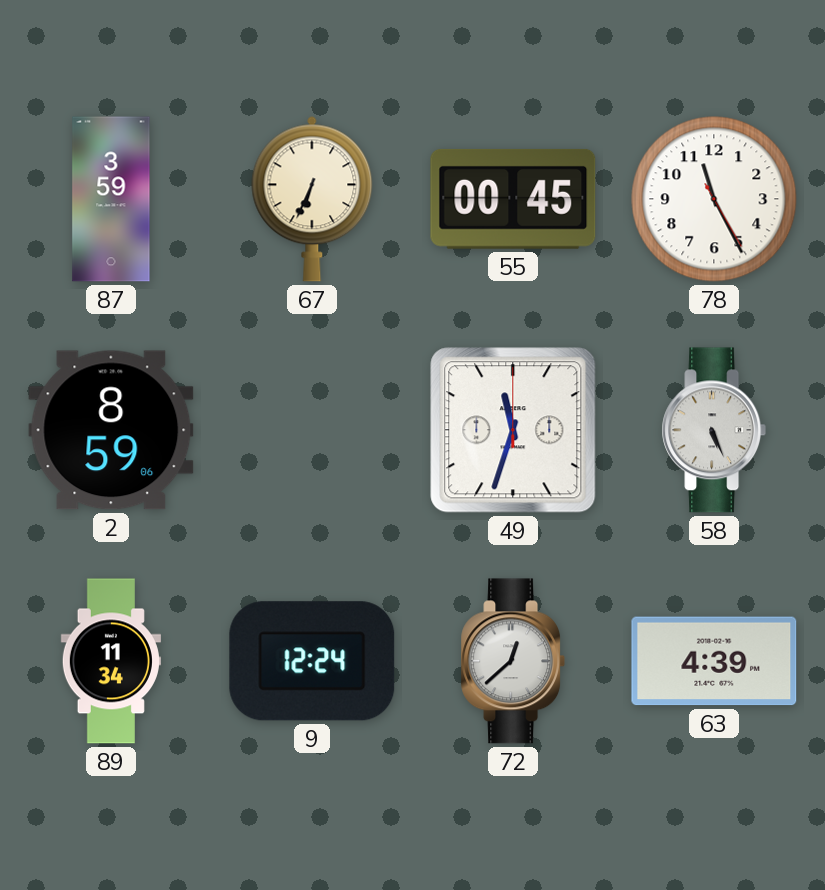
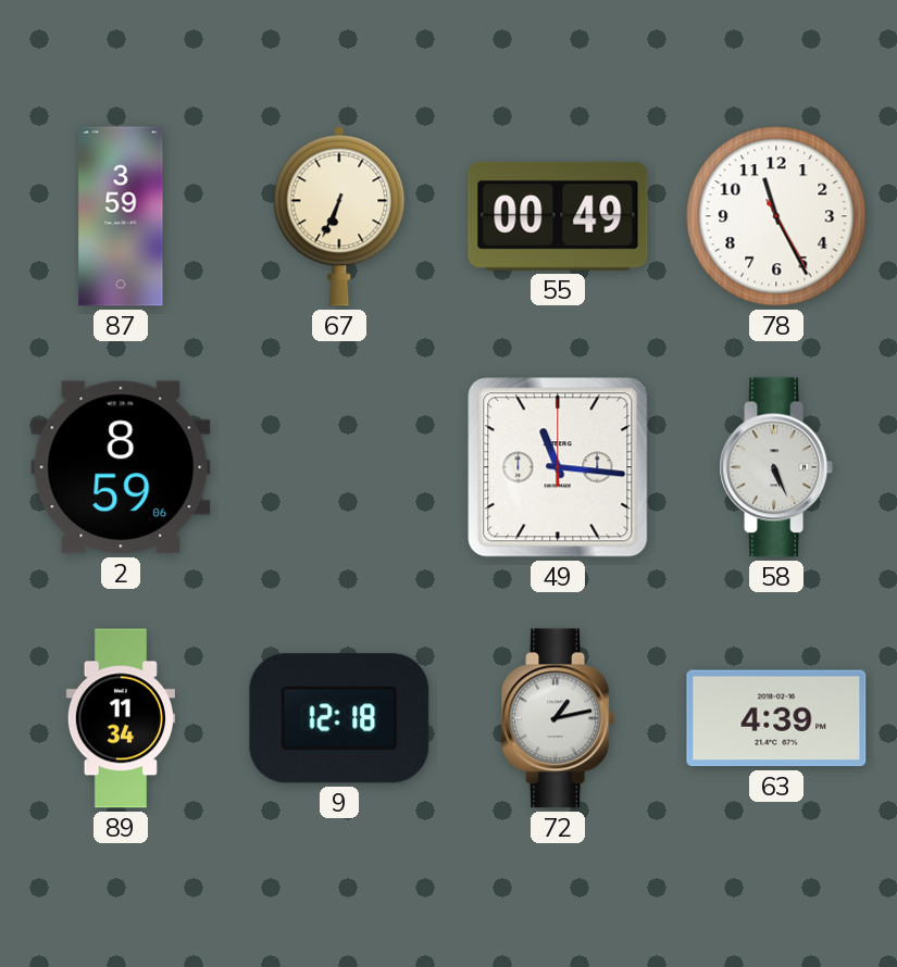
55: 00:45 -> 00:49
49: 11:33 -> 11:16
9: 12:24 -> 12:18
72: 12:38 -> 1:13
